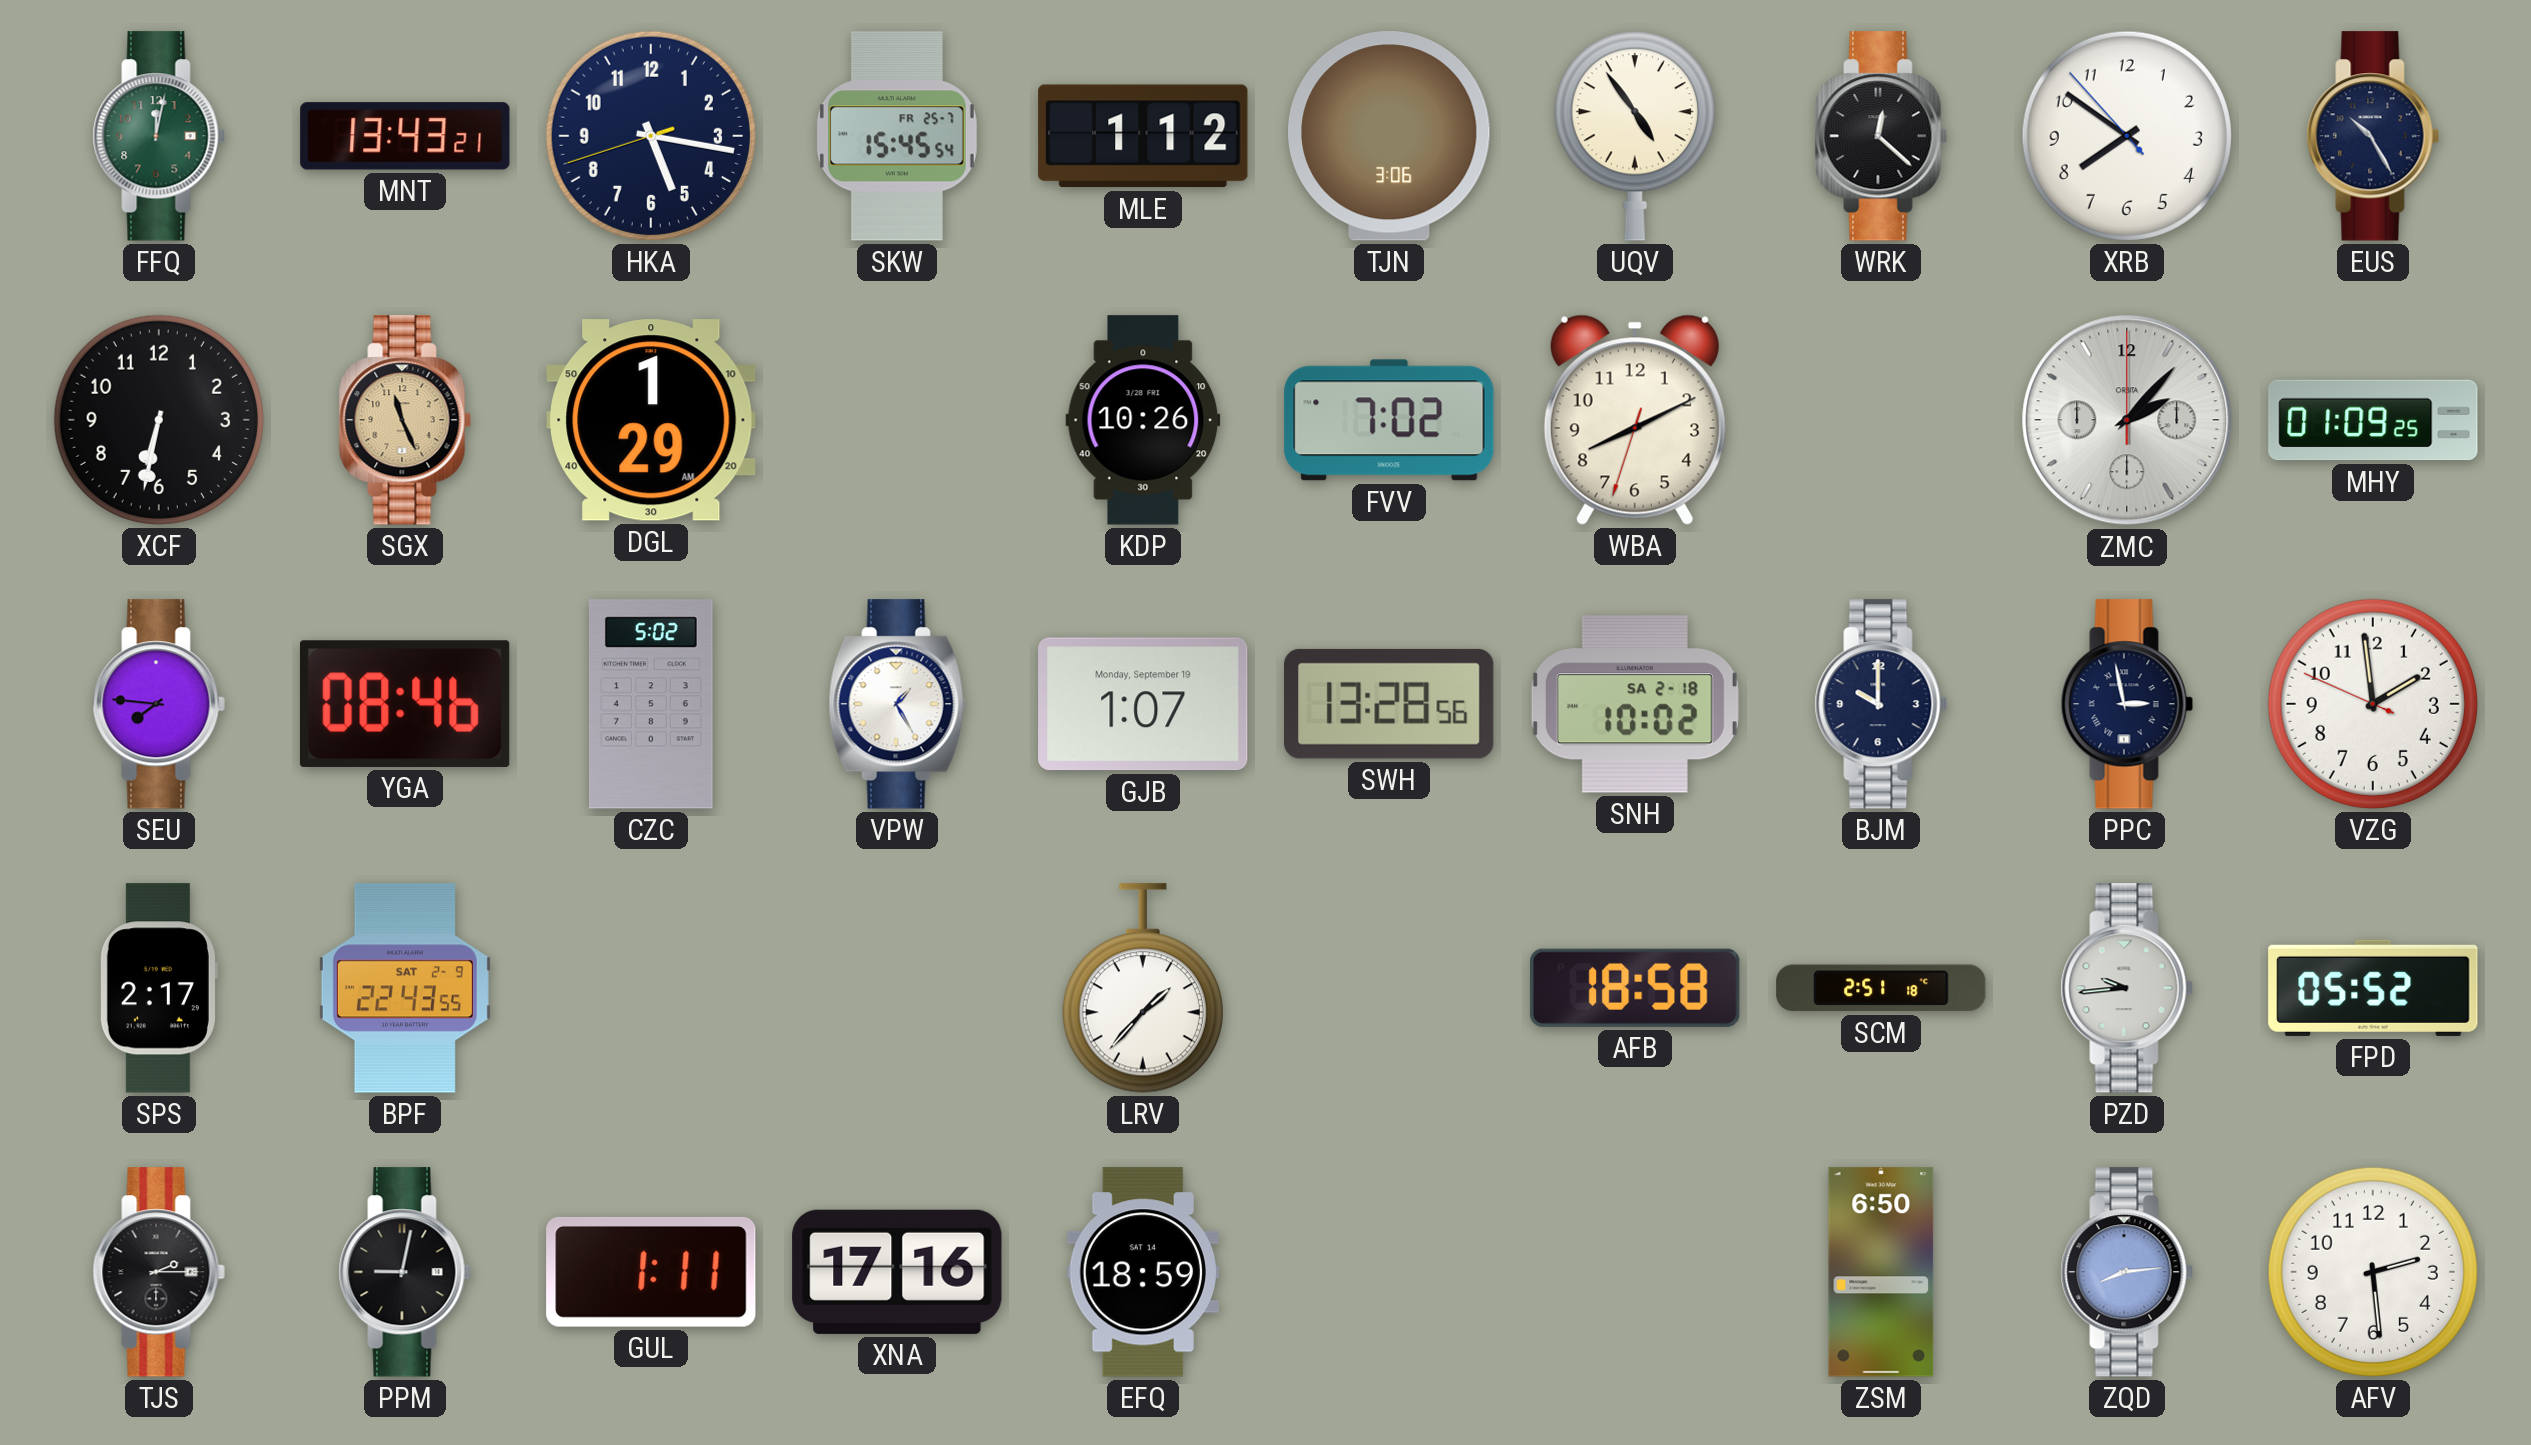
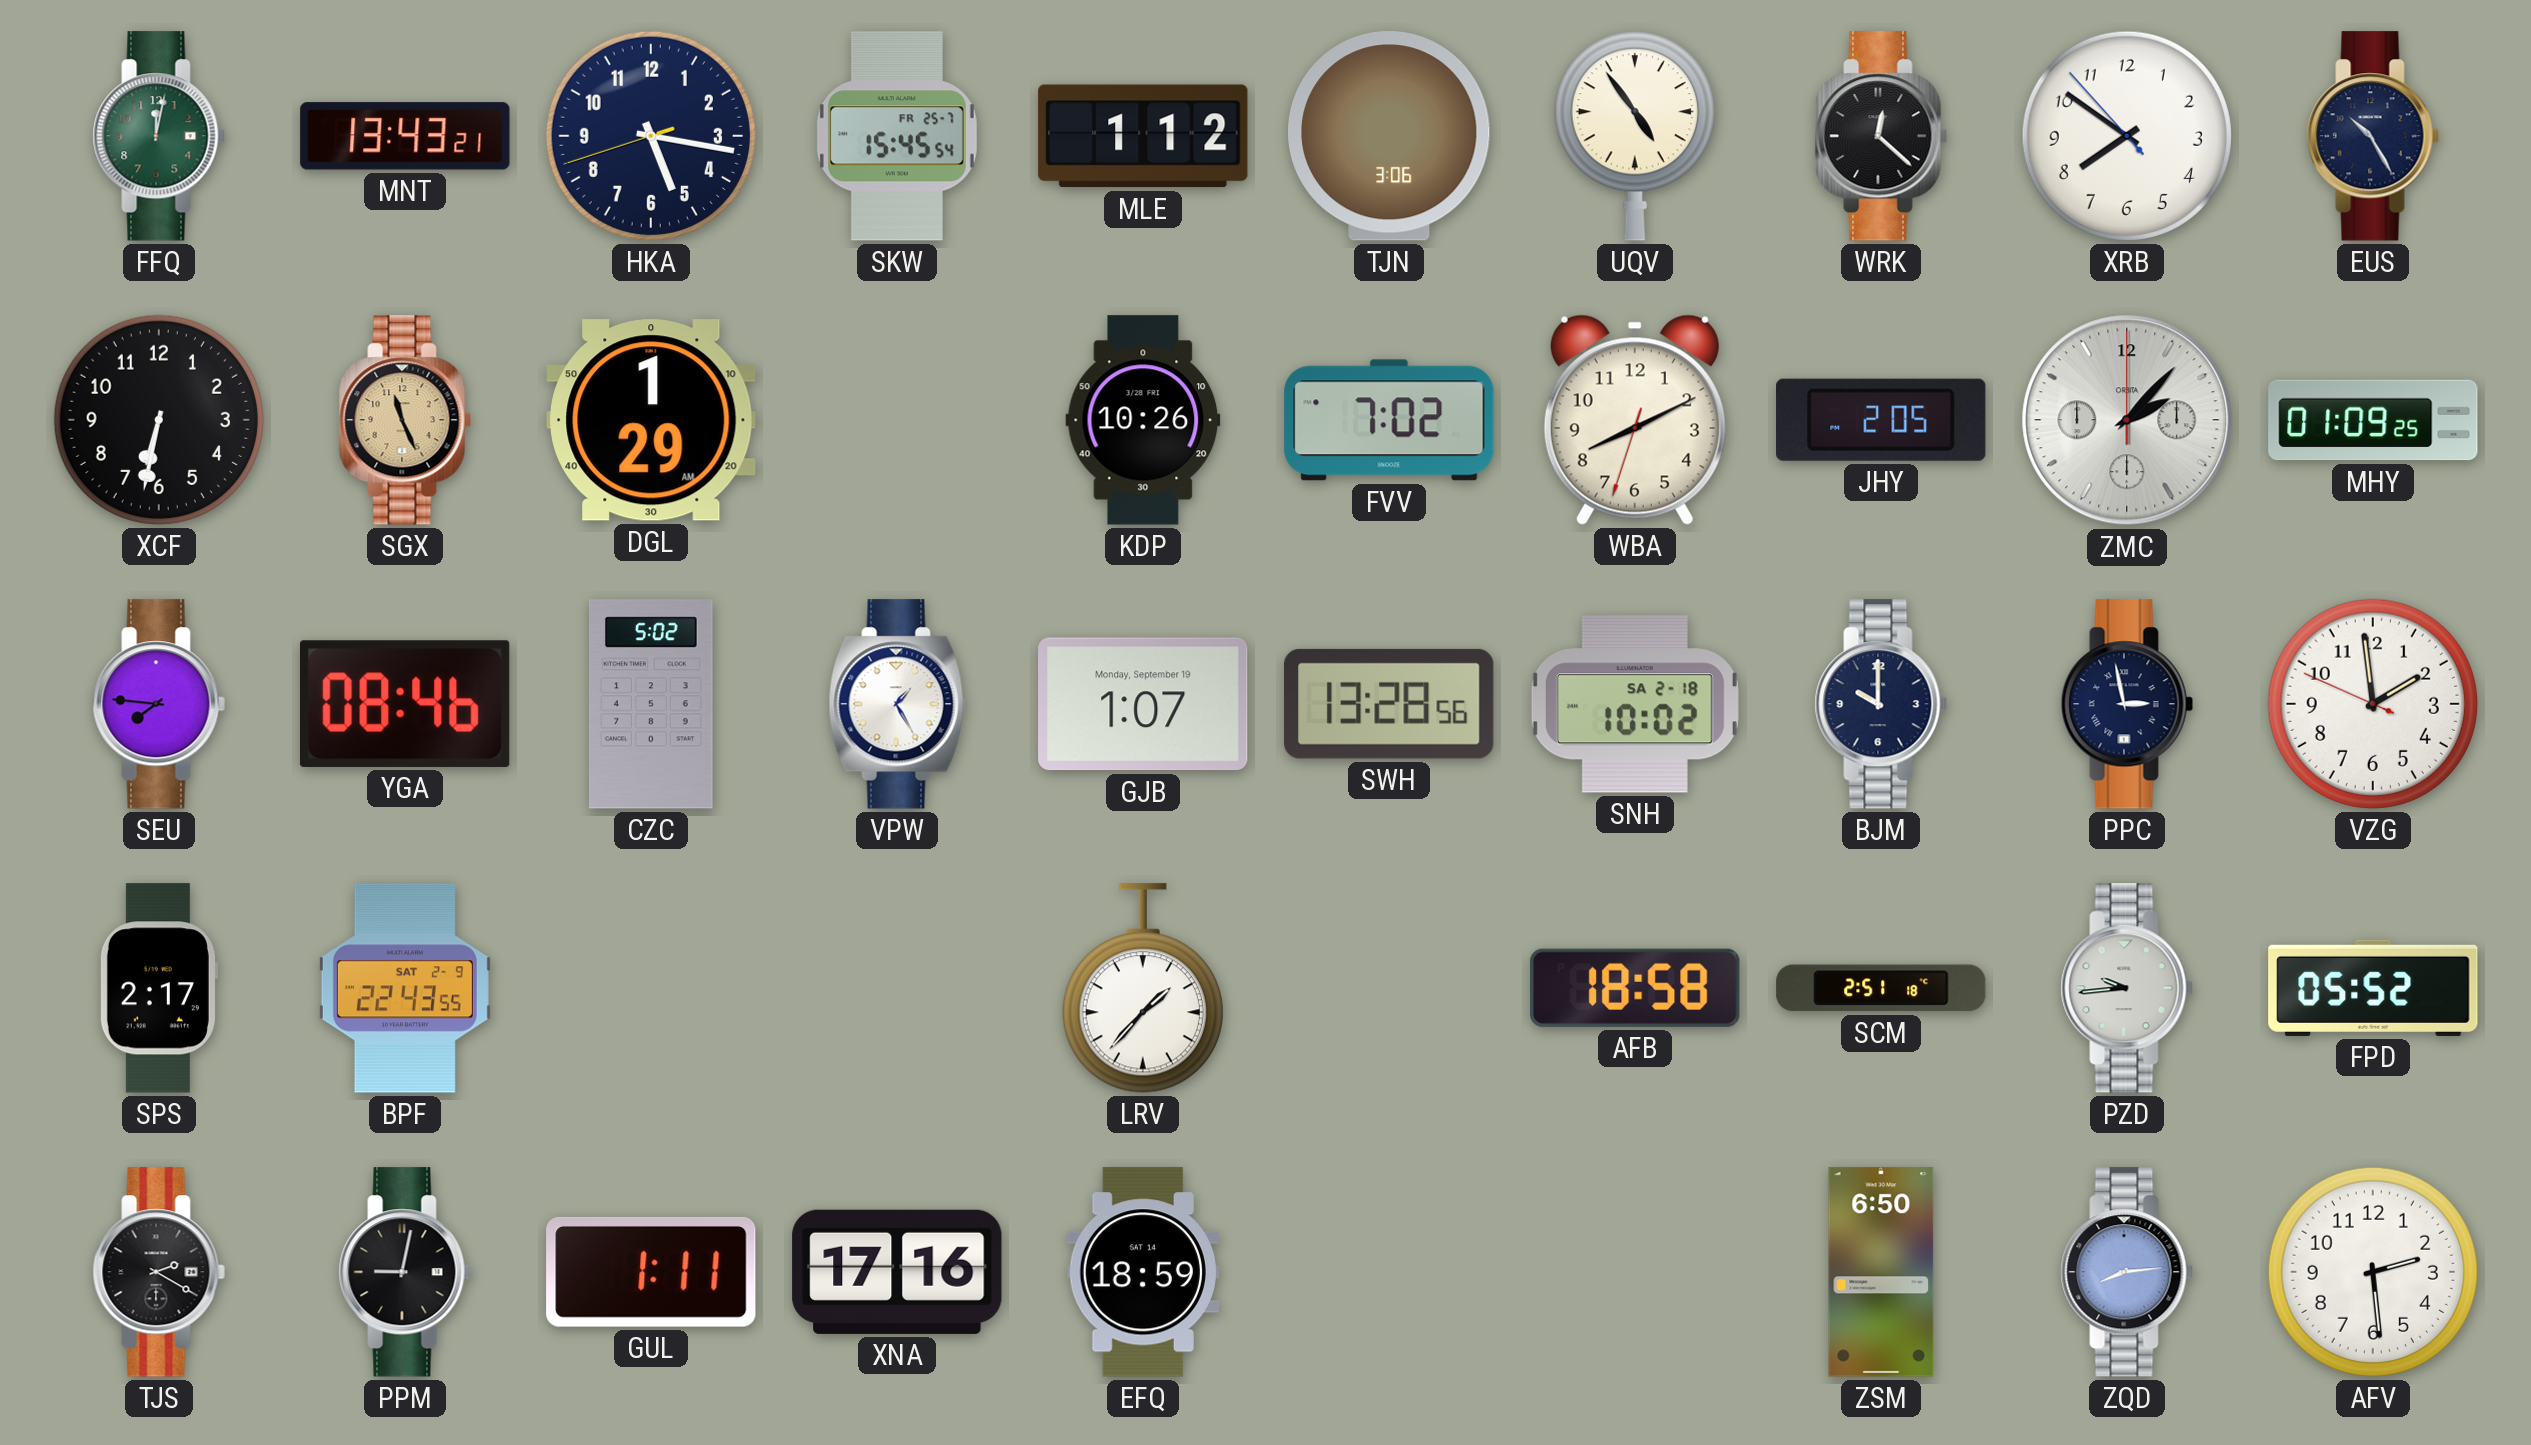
JHY: none -> 2:05
TJS: 2:15 -> 2:20
